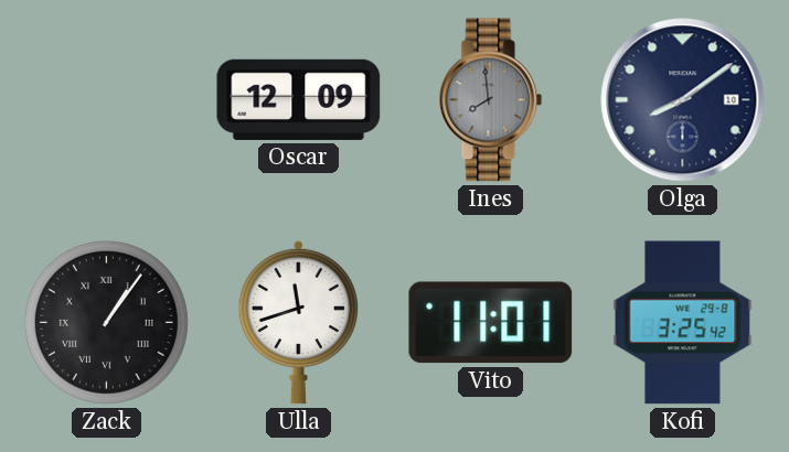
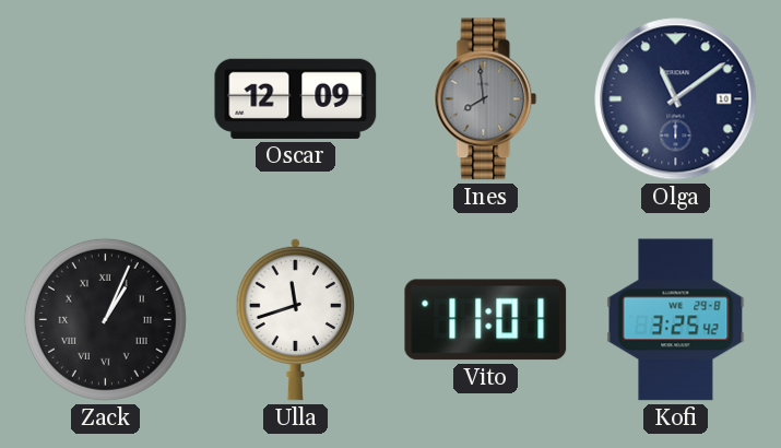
Olga: 8:09 -> 11:09
Zack: 1:06 -> 1:04
